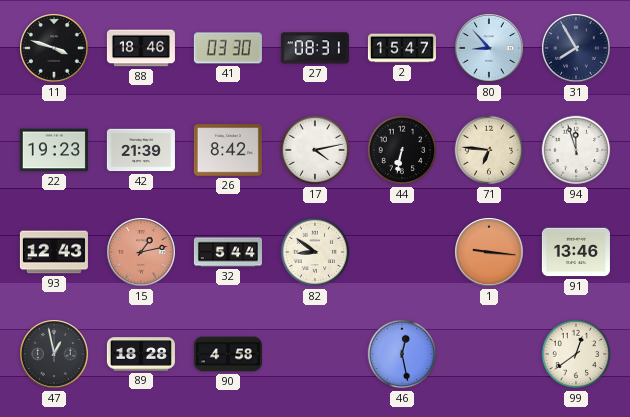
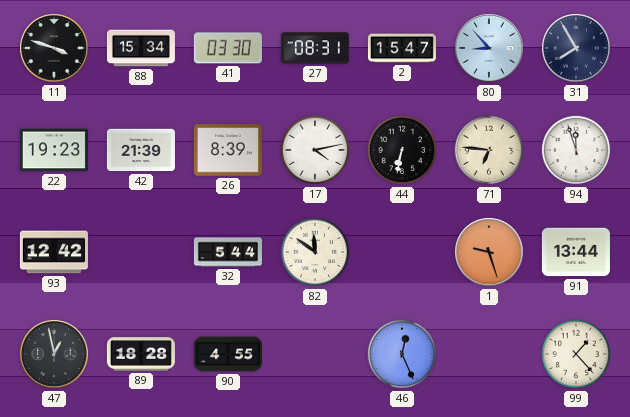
88: 18:46 -> 15:34
26: 8:42 -> 8:39
93: 12:43 -> 12:42
15: 1:13 -> none
82: 8:51 -> 11:51
1: 9:16 -> 9:27
91: 13:46 -> 13:44
90: 4:58 -> 4:55
46: 12:28 -> 12:26
99: 12:39 -> 1:23
